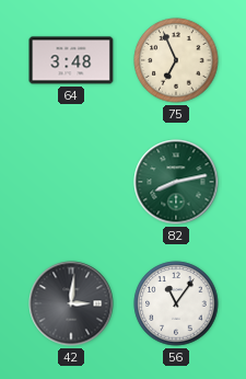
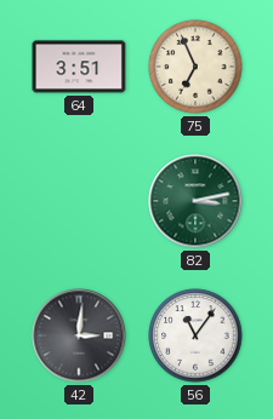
64: 3:48 -> 3:51
82: 8:13 -> 3:13
